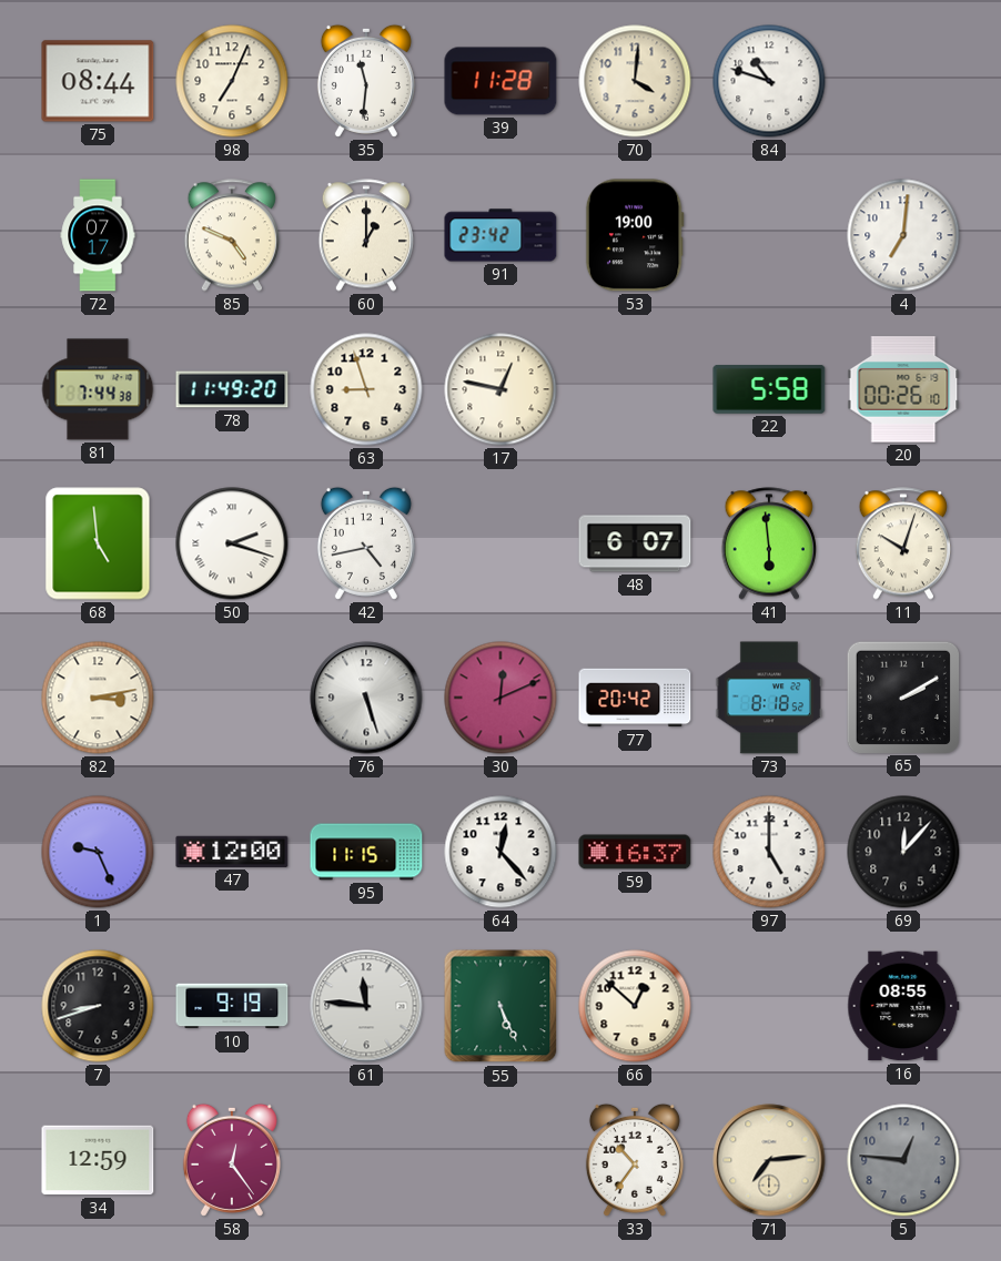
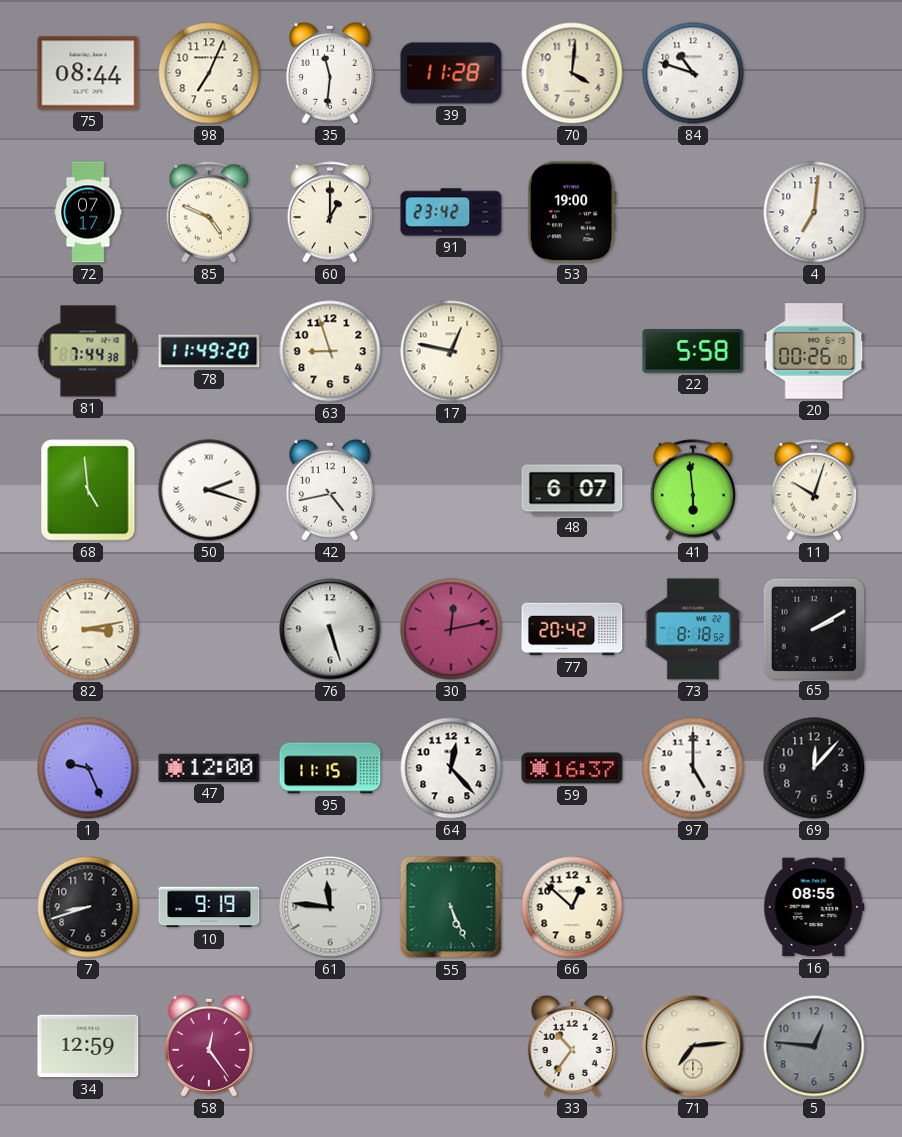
30: 12:11 -> 12:13
